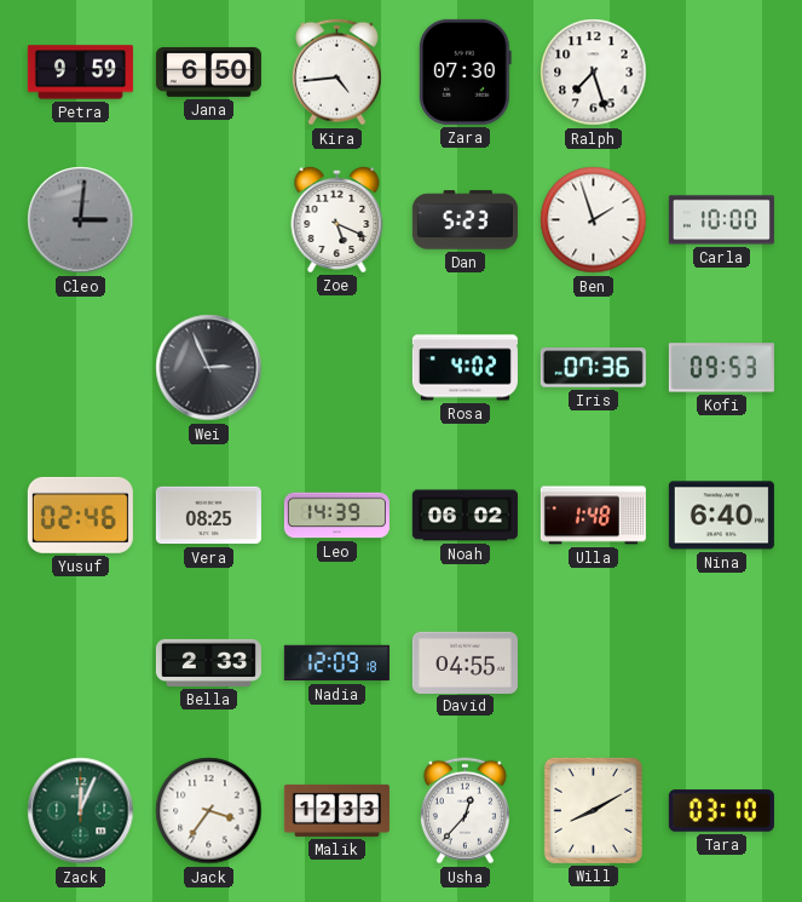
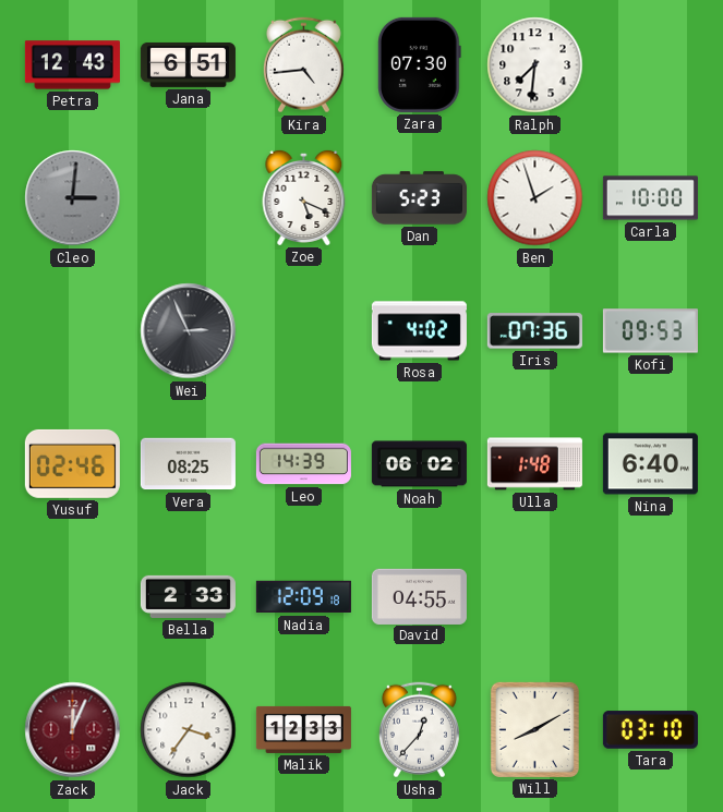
Petra: 9:59 -> 12:43
Jana: 6:50 -> 6:51
Ralph: 7:27 -> 7:31
Zack dial: green -> burgundy
